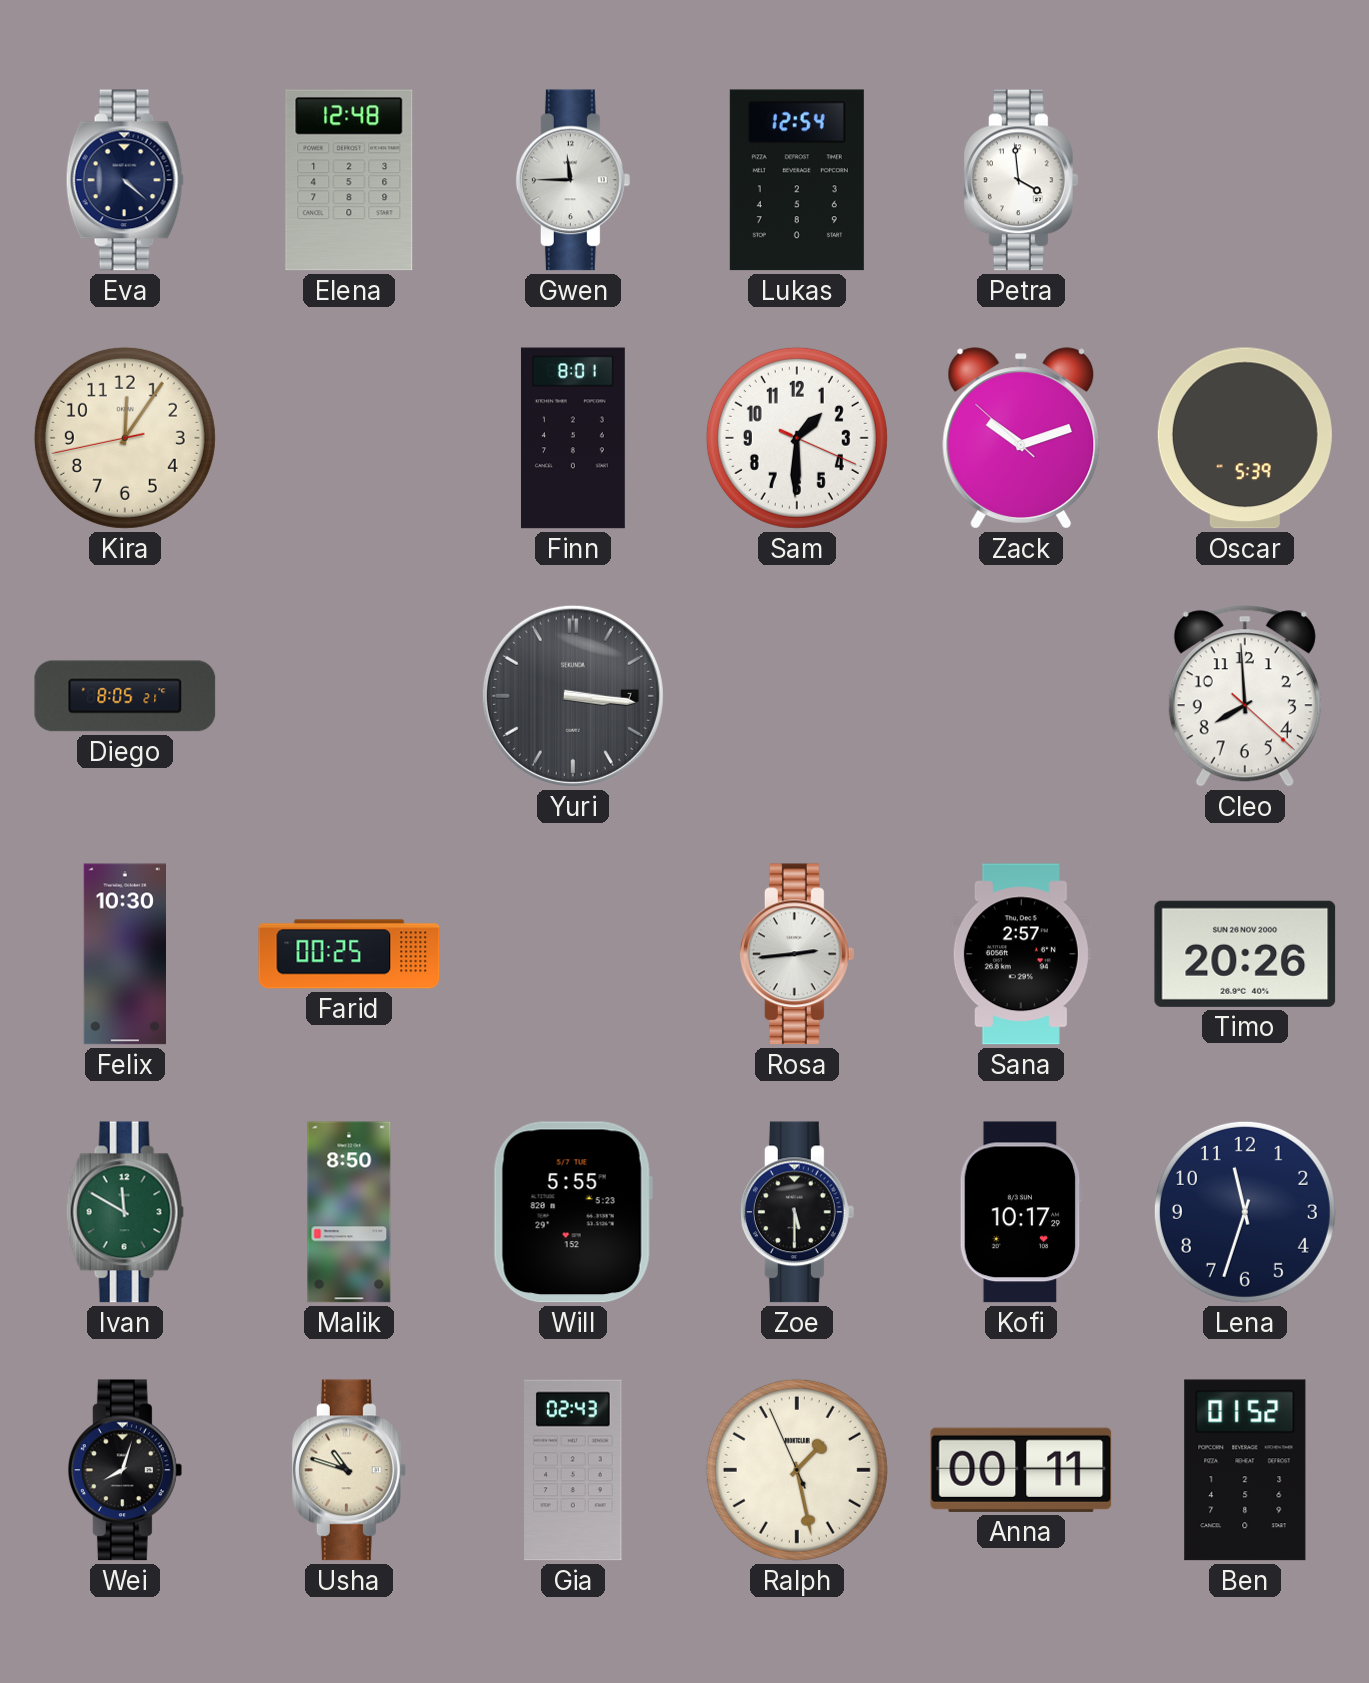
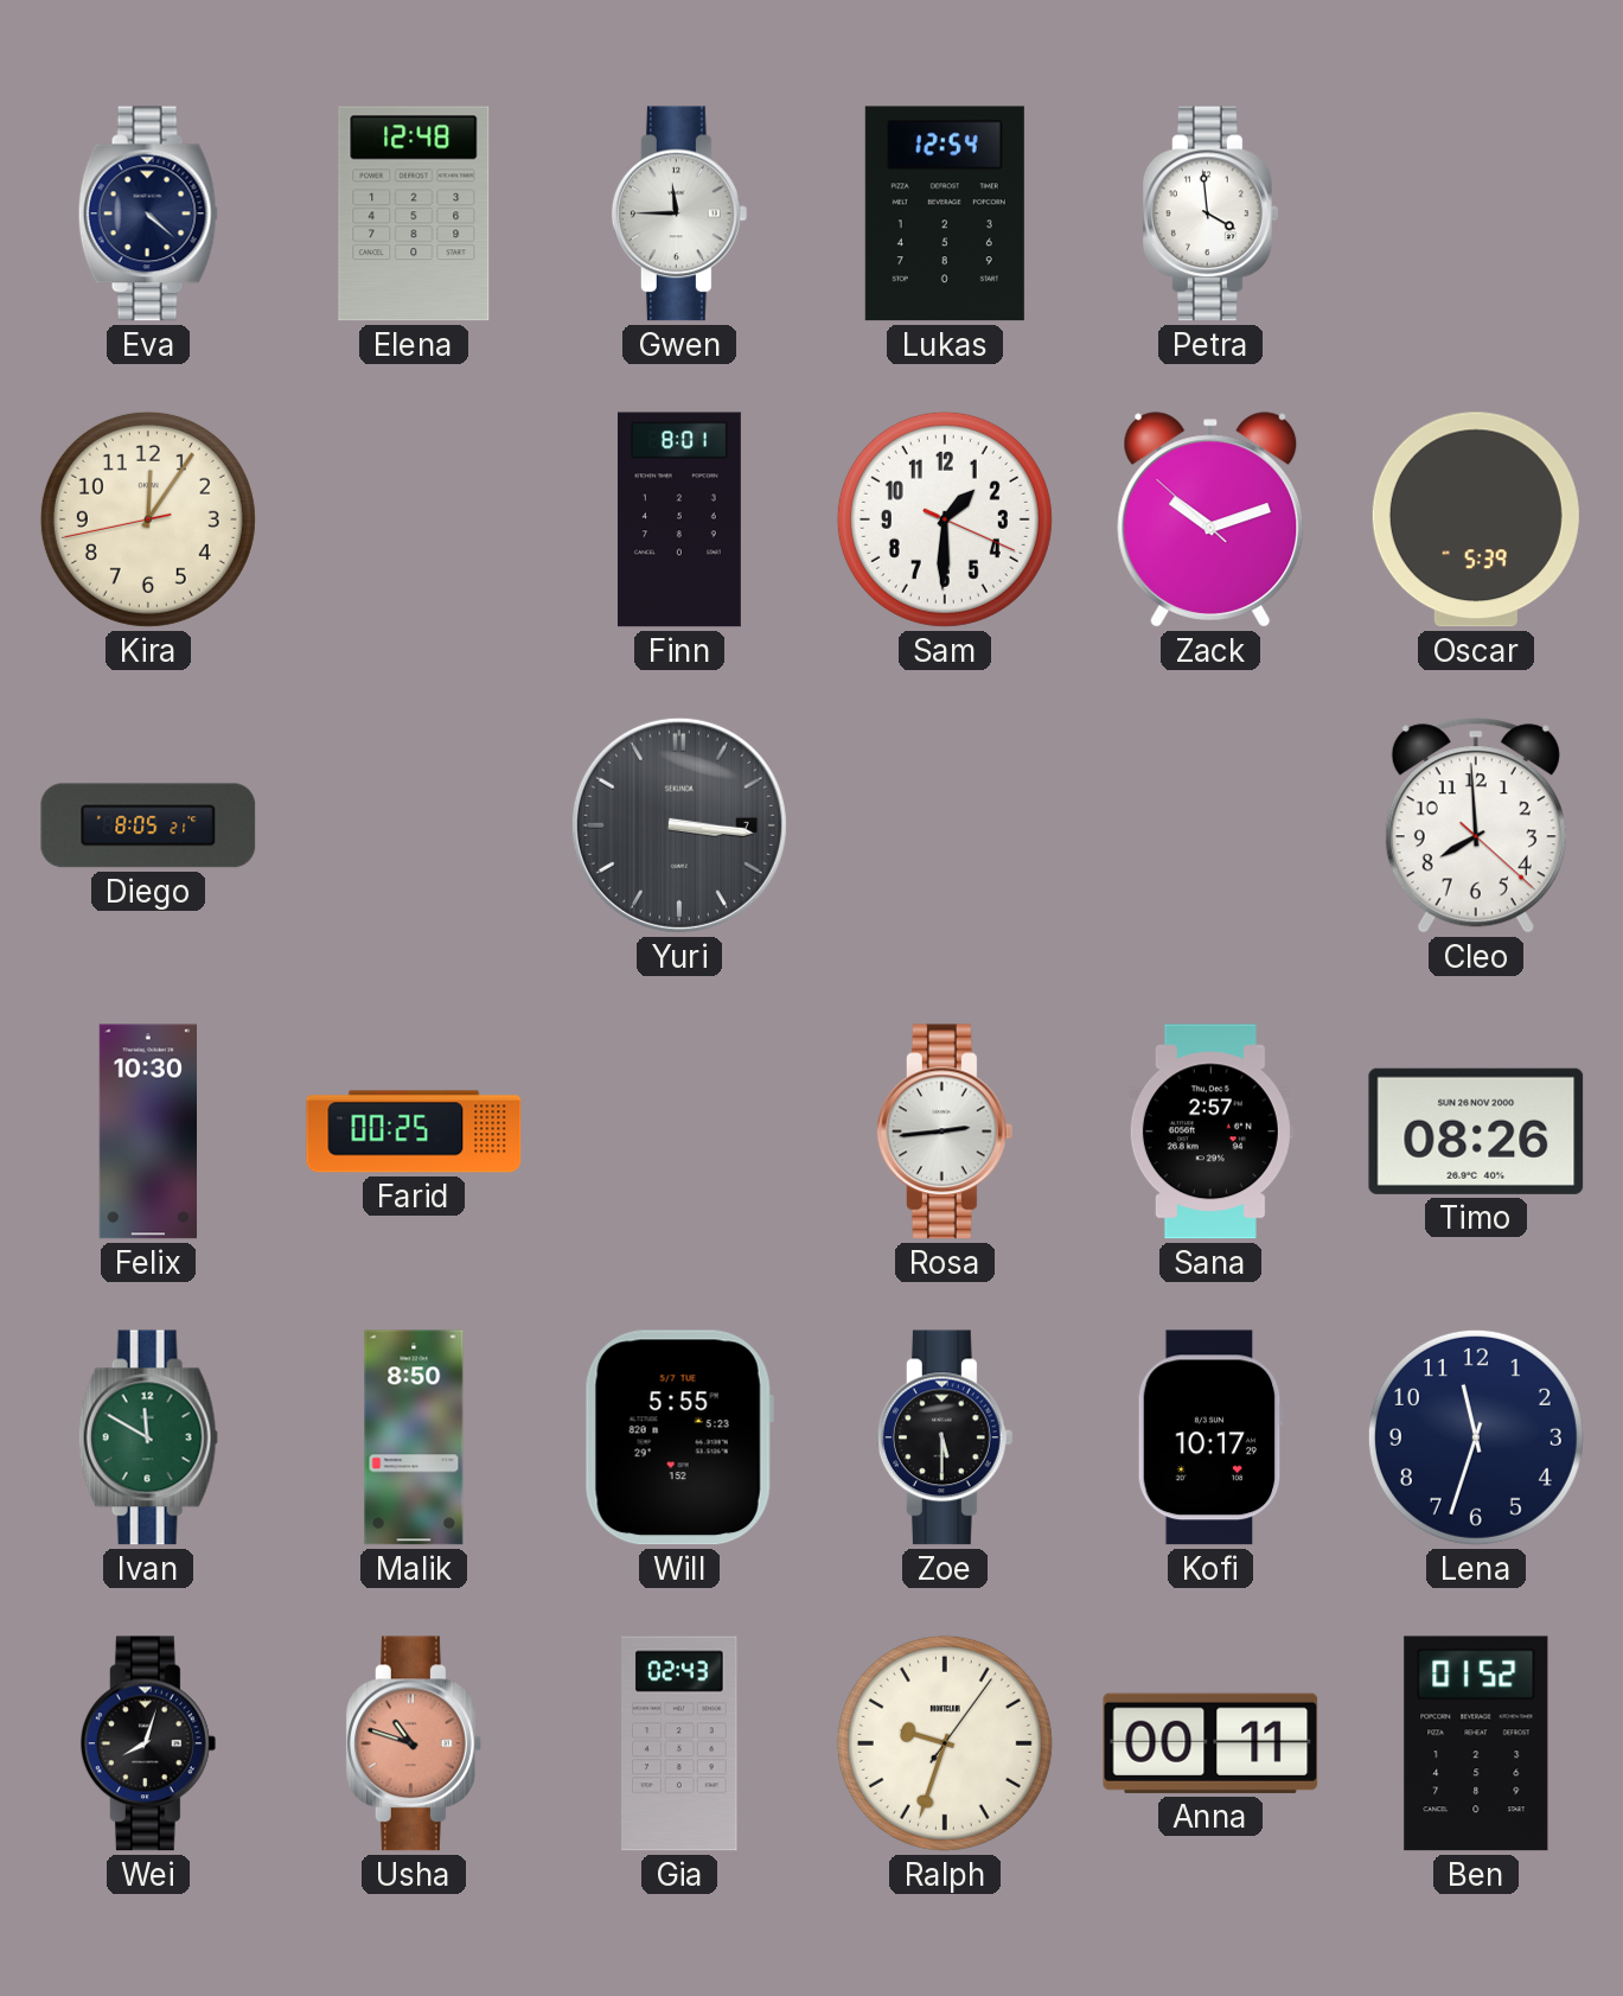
Timo: 20:26 -> 08:26
Usha dial: cream -> salmon
Ralph: 1:27 -> 9:33
